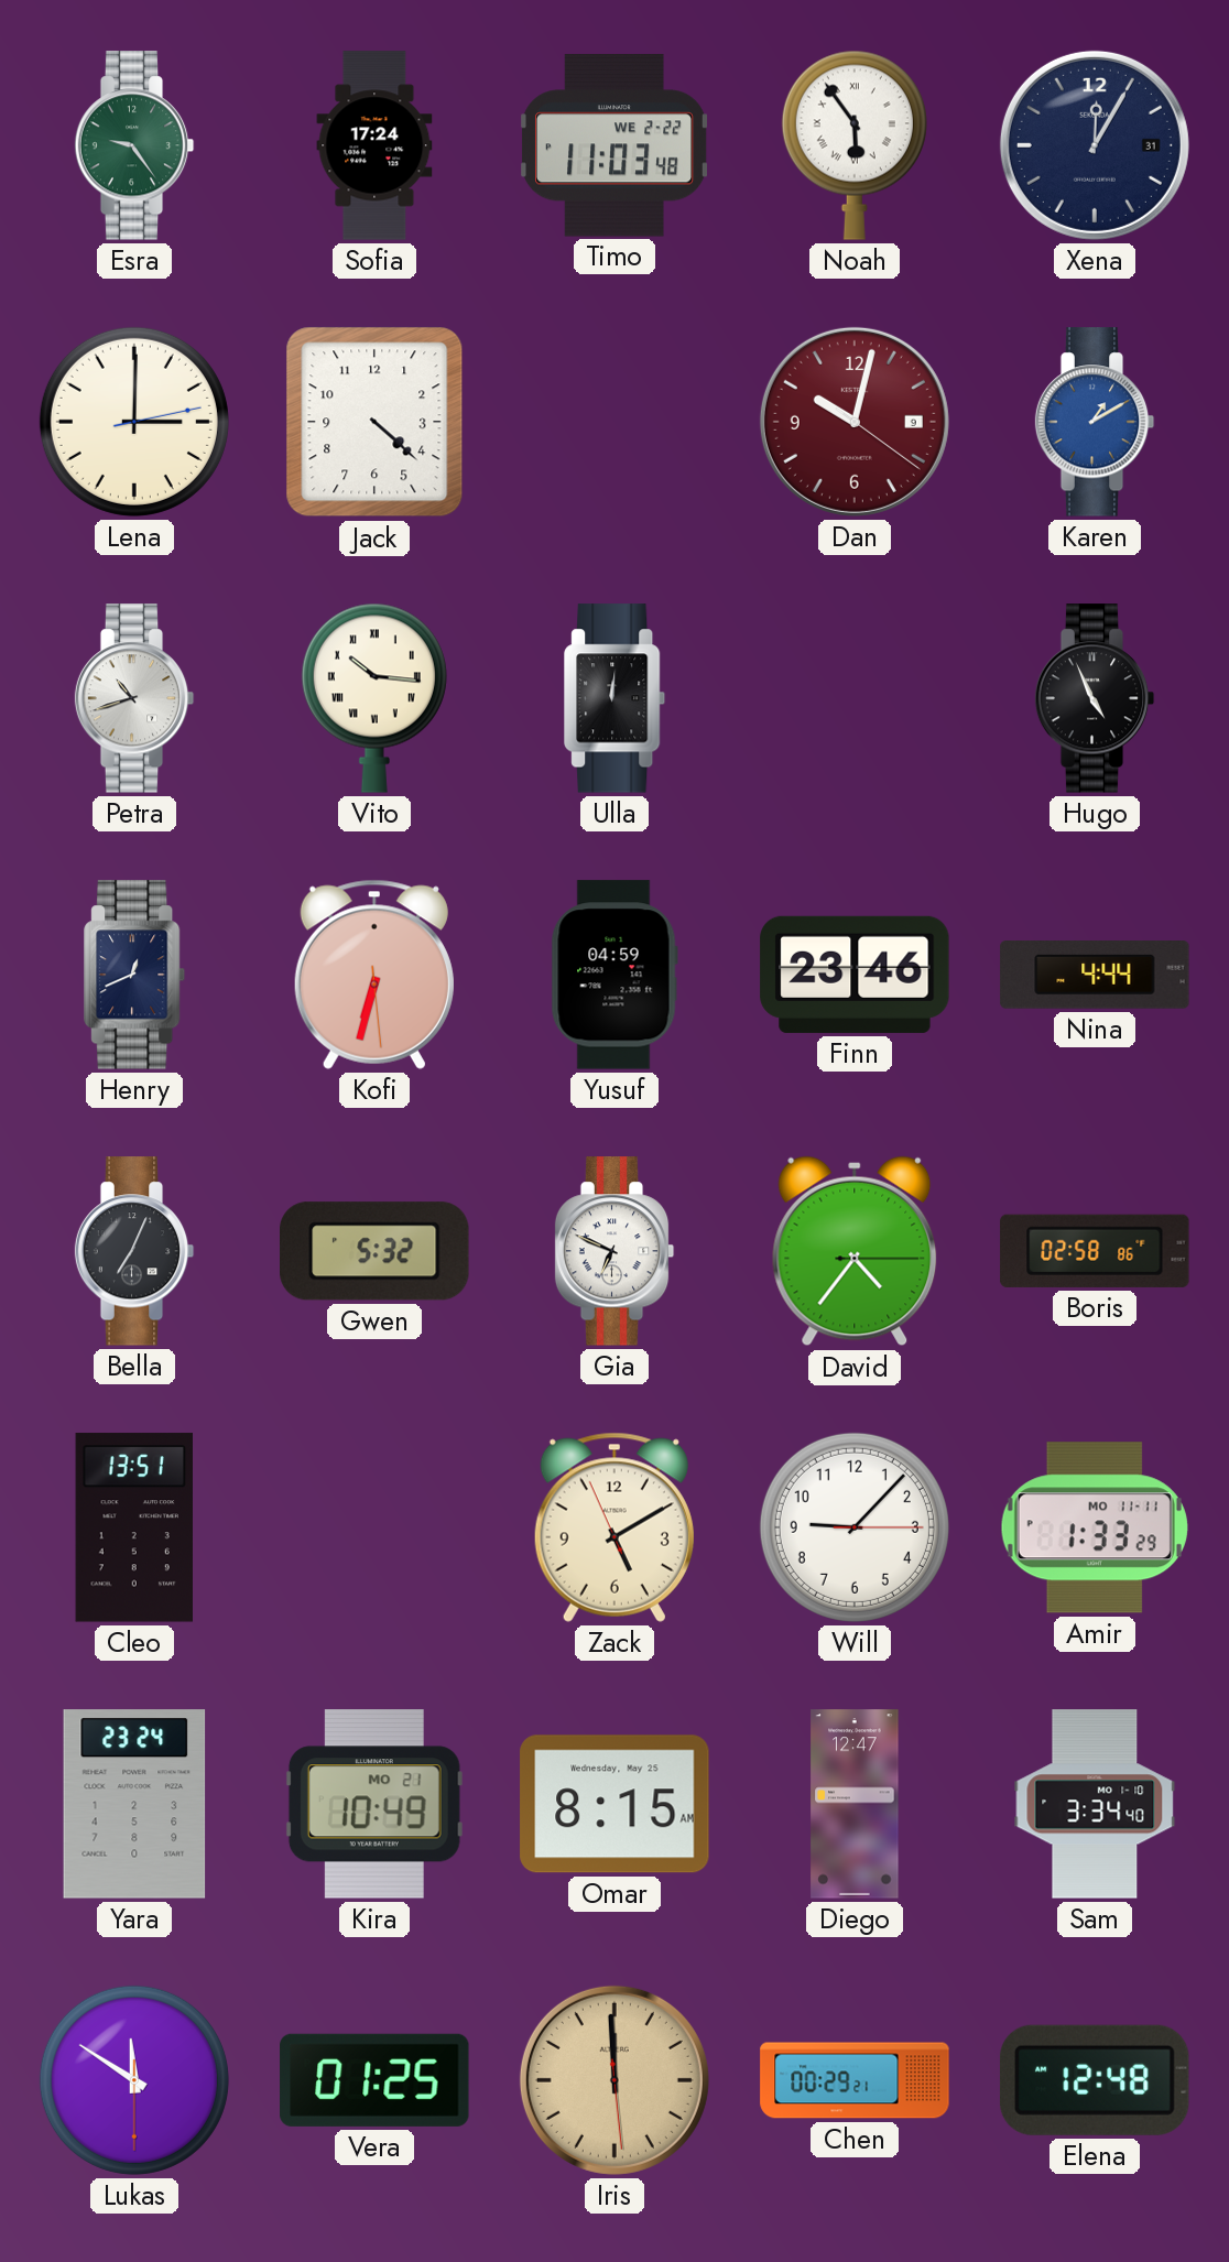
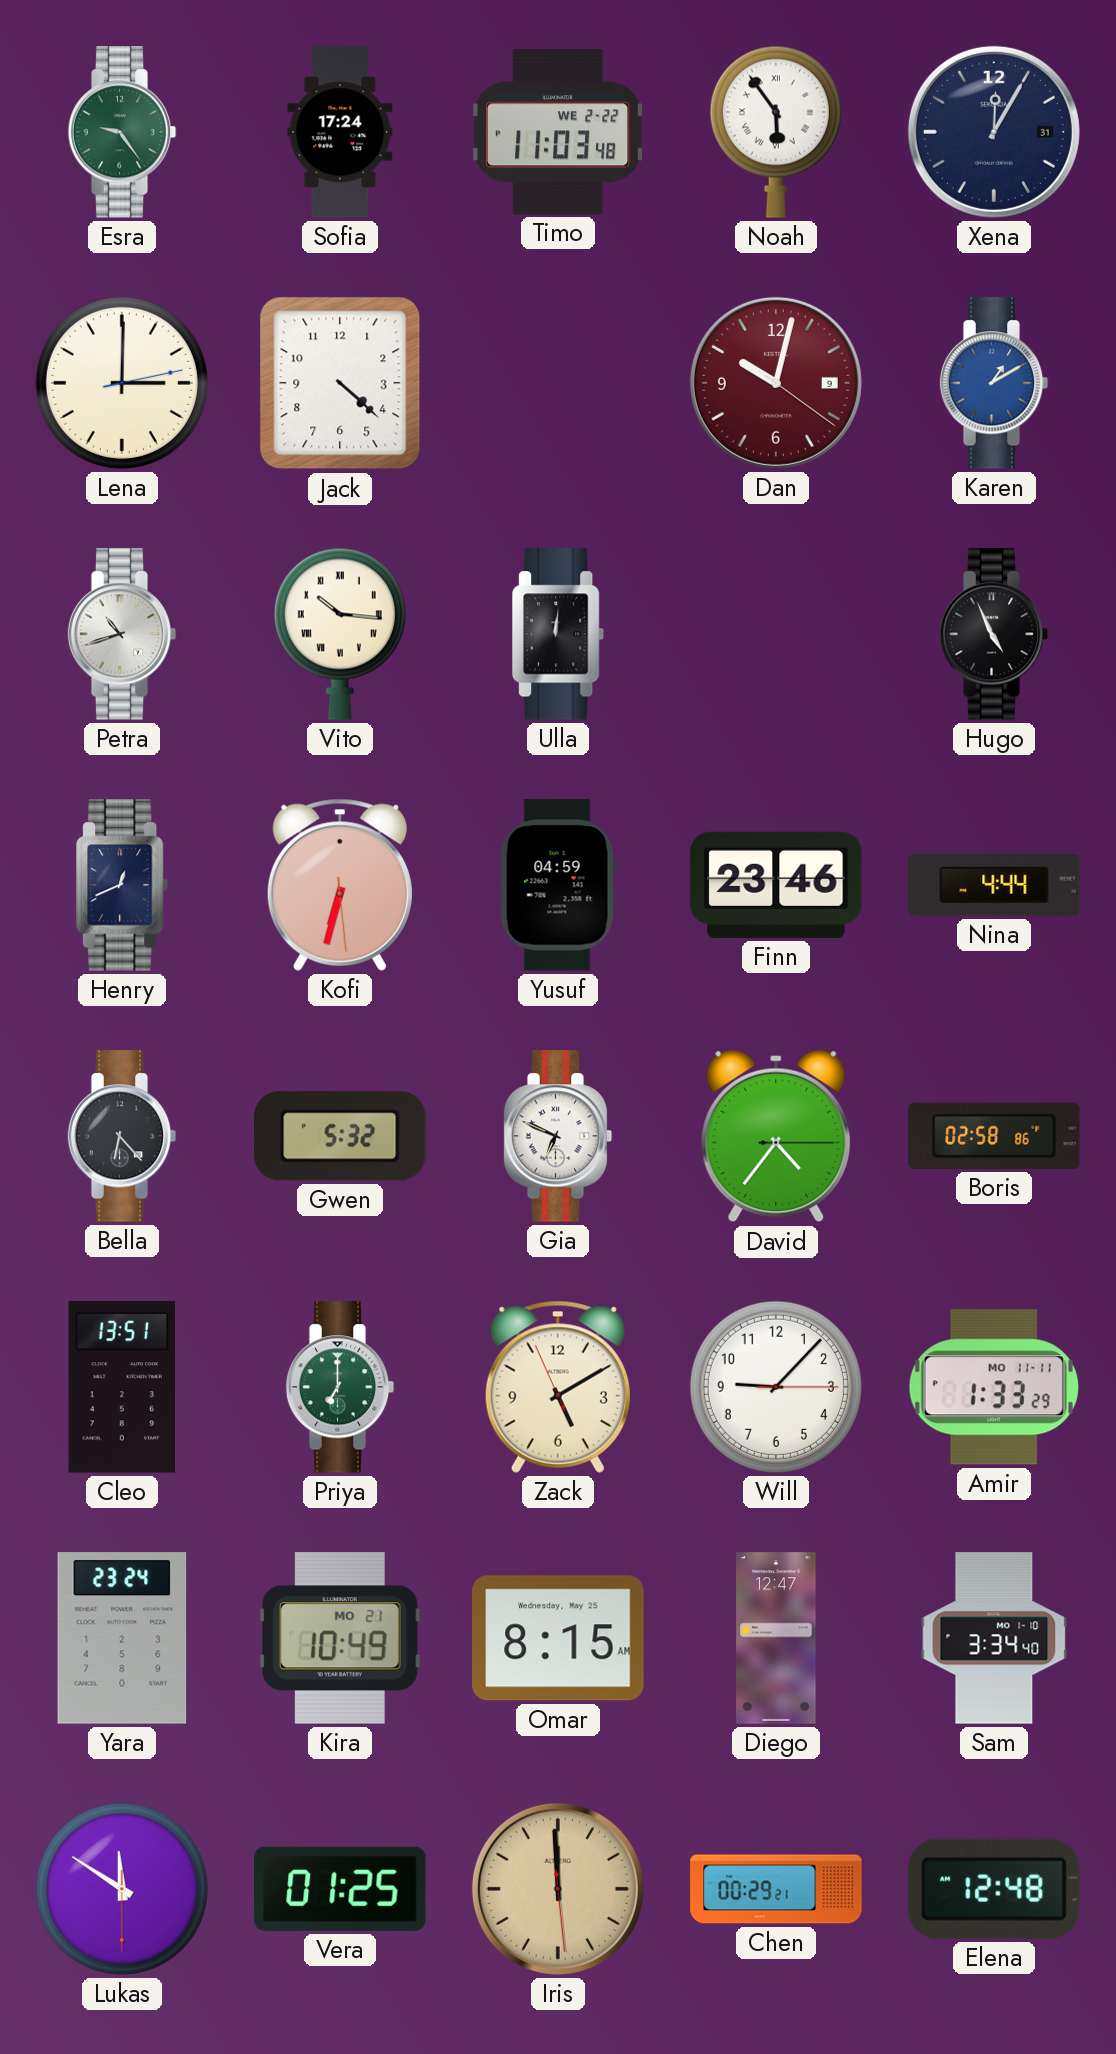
Bella: 7:04 -> 6:23
Priya: none -> 7:00
